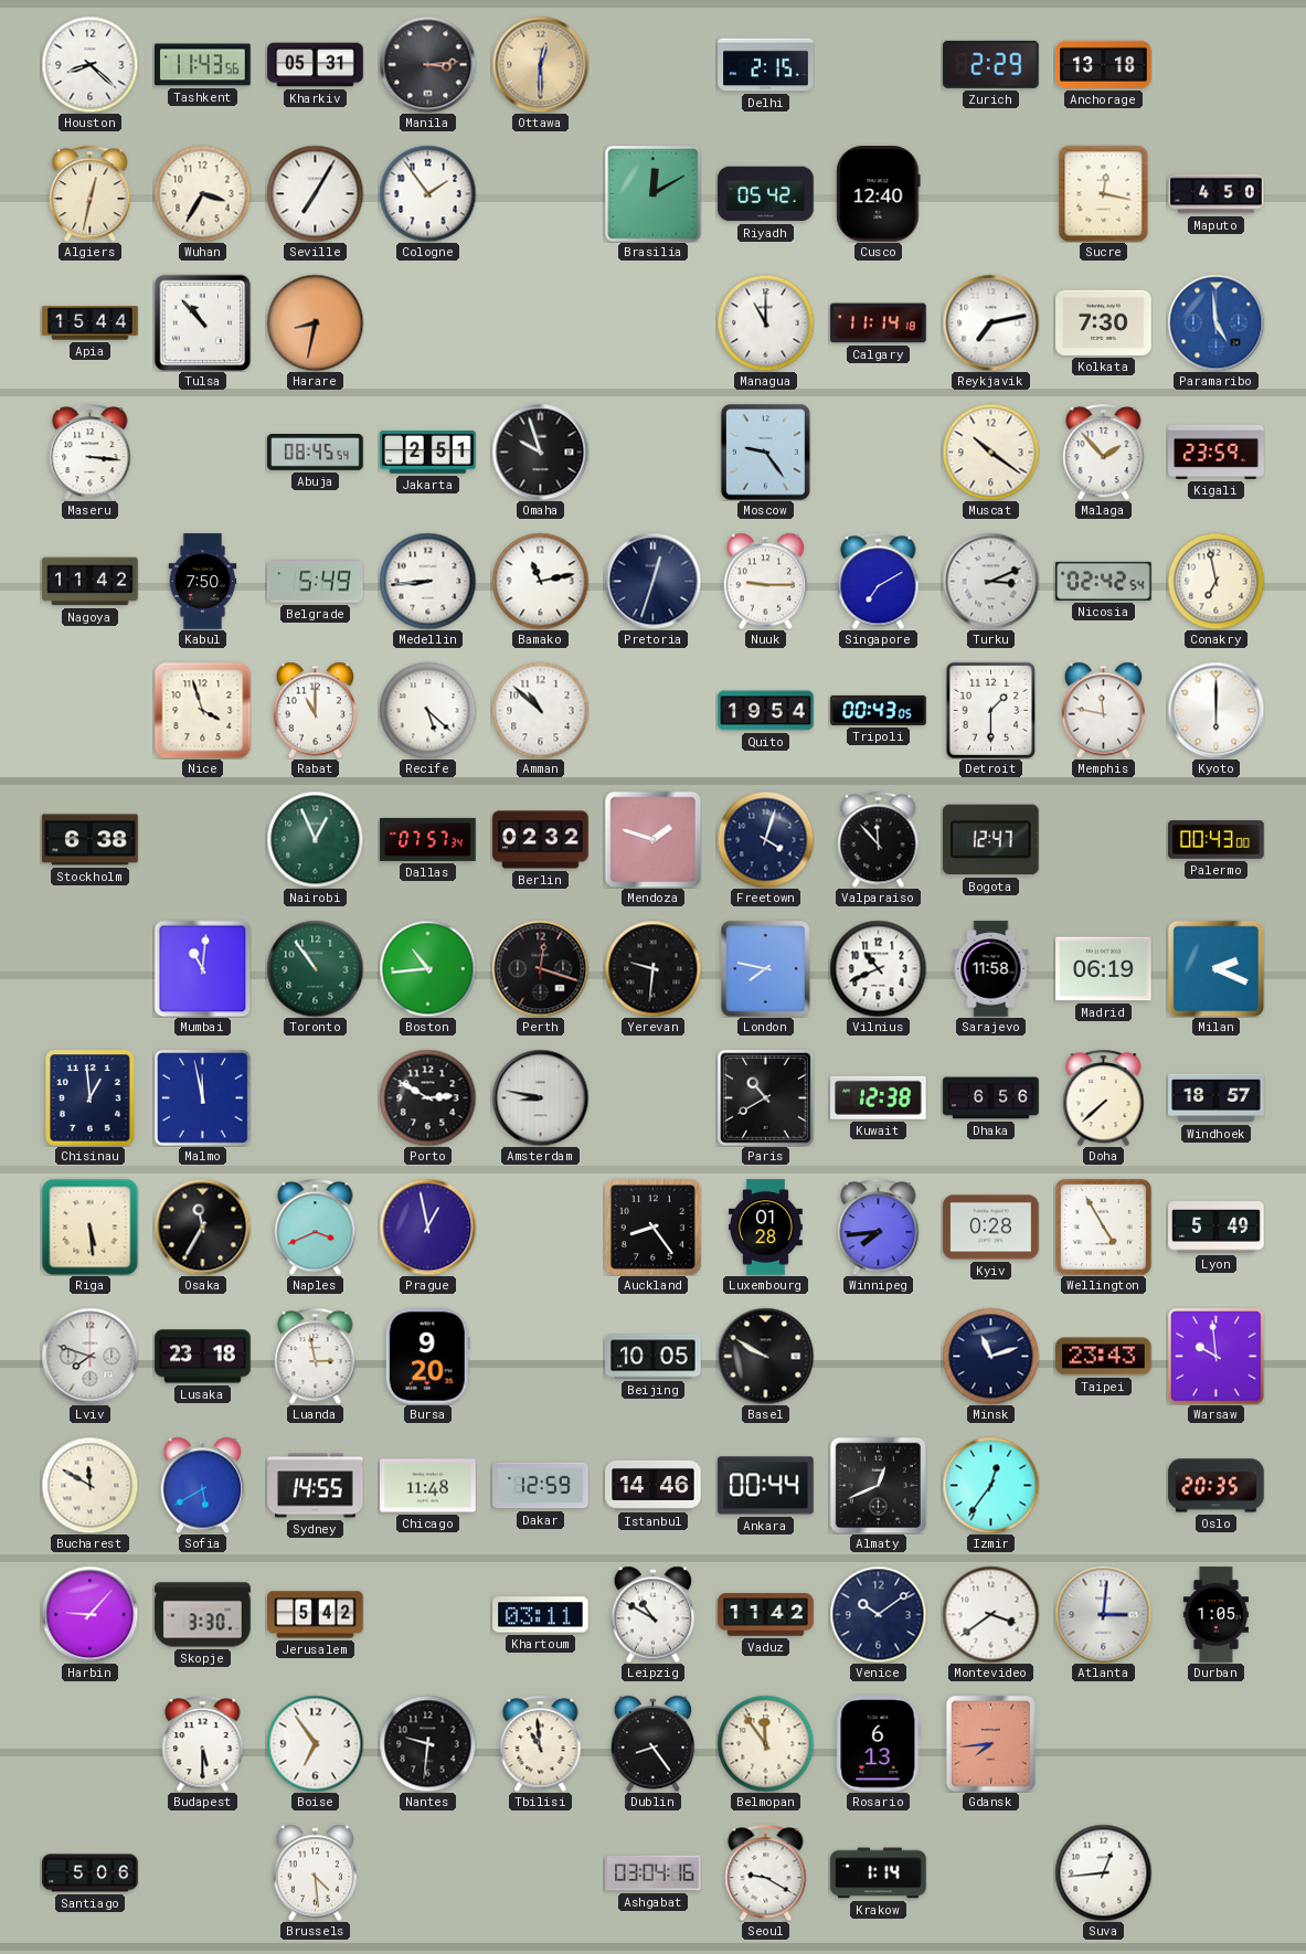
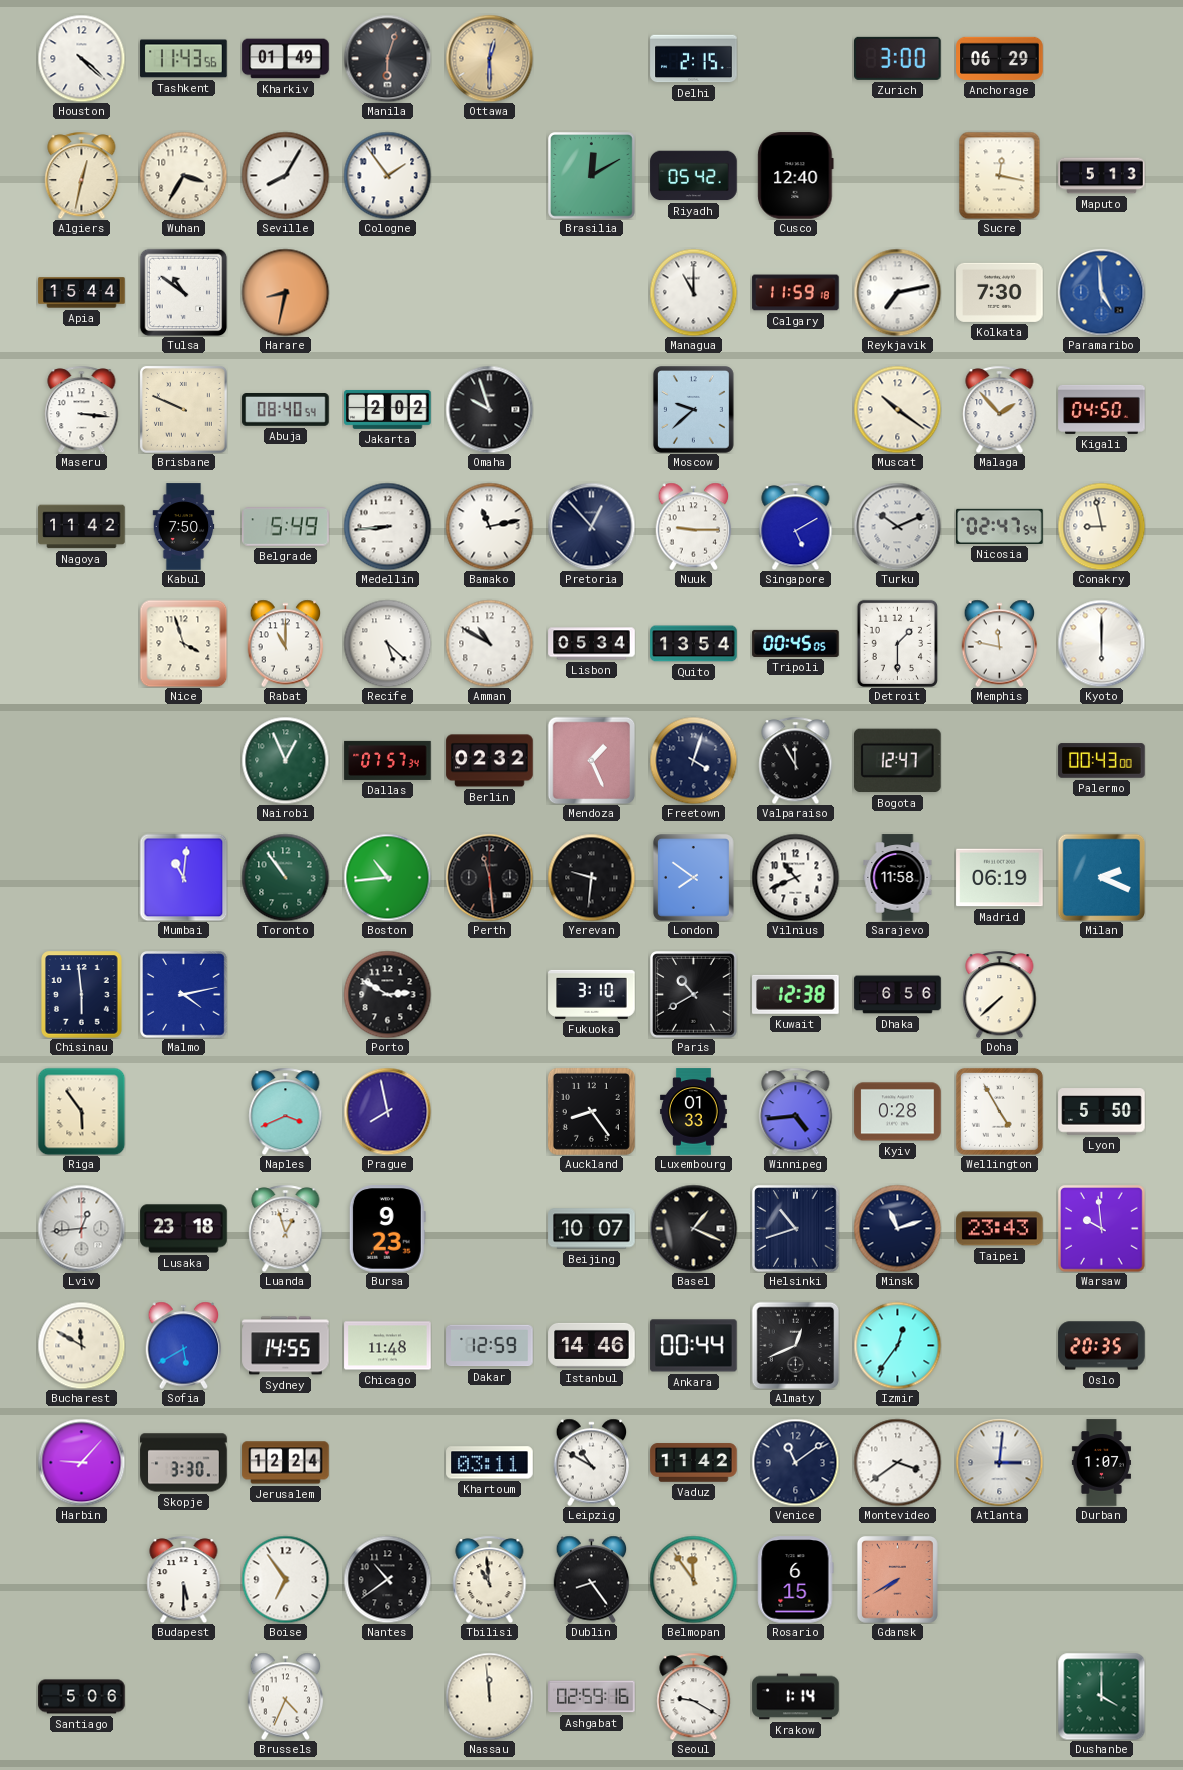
Houston: 8:22 -> 4:22
Kharkiv: 05:31 -> 01:49
Manila: 3:14 -> 6:03
Zurich: 2:29 -> 3:00
Anchorage: 13:18 -> 06:29
Seville: 7:05 -> 8:05
Maputo: 4:50 -> 5:13
Tulsa: 10:53 -> 10:51
Calgary: 11:14 -> 11:59
Brisbane: none -> 9:49
Abuja: 08:45 -> 08:40
Jakarta: 2:51 -> 2:02
Moscow: 9:24 -> 9:38
Kigali: 23:59 -> 04:50
Pretoria: 12:33 -> 12:53
Singapore: 7:10 -> 5:10
Turku: 3:11 -> 10:11
Nicosia: 02:42 -> 02:47
Conakry: 6:58 -> 8:58
Amman: 10:52 -> 10:50
Lisbon: none -> 05:34
Quito: 19:54 -> 13:54
Tripoli: 00:43 -> 00:45
Stockholm: 6:38 -> none
Mendoza: 1:48 -> 1:26
Valparaiso: 11:53 -> 11:55
Perth: 12:18 -> 11:29
London: 7:47 -> 7:51
Chisinau: 12:59 -> 5:59
Malmo: 11:58 -> 4:13
Amsterdam: 8:47 -> none
Fukuoka: none -> 3:10
Windhoek: 18:57 -> none
Riga: 5:29 -> 5:54
Osaka: 11:35 -> none
Prague: 12:58 -> 7:58
Luxembourg: 01:28 -> 01:33
Winnipeg: 7:44 -> 4:44
Lyon: 5:49 -> 5:50
Lviv: 7:48 -> 12:44
Luanda: 2:58 -> 12:57
Bursa: 9:20 -> 9:23
Beijing: 10:05 -> 10:07
Basel: 9:50 -> 1:19
Helsinki: none -> 10:42
Jerusalem: 5:42 -> 12:24
Venice: 10:09 -> 11:09
Durban: 1:05 -> 1:07
Nantes: 9:31 -> 10:39
Rosario: 6:13 -> 6:15
Gdansk: 7:44 -> 7:40
Brussels: 4:29 -> 4:34
Nassau: none -> 11:59
Ashgabat: 03:04 -> 02:59
Suva: 12:44 -> none
Dushanbe: none -> 4:00
